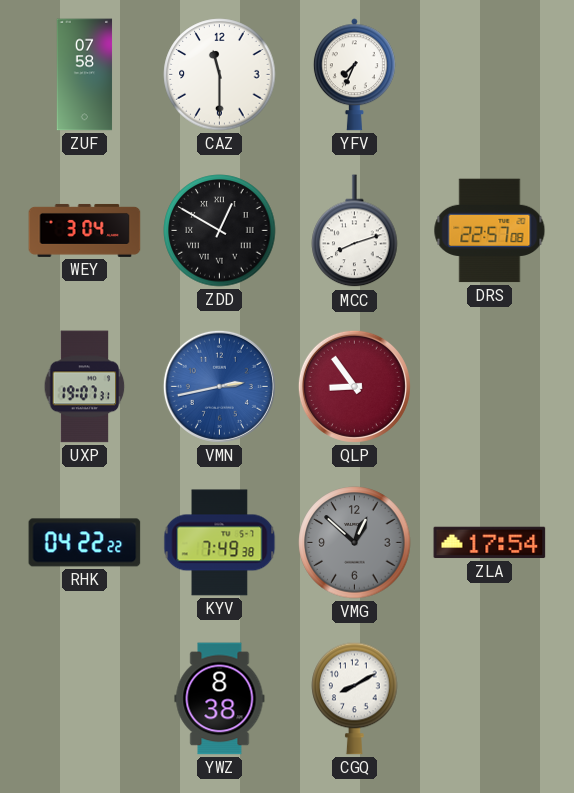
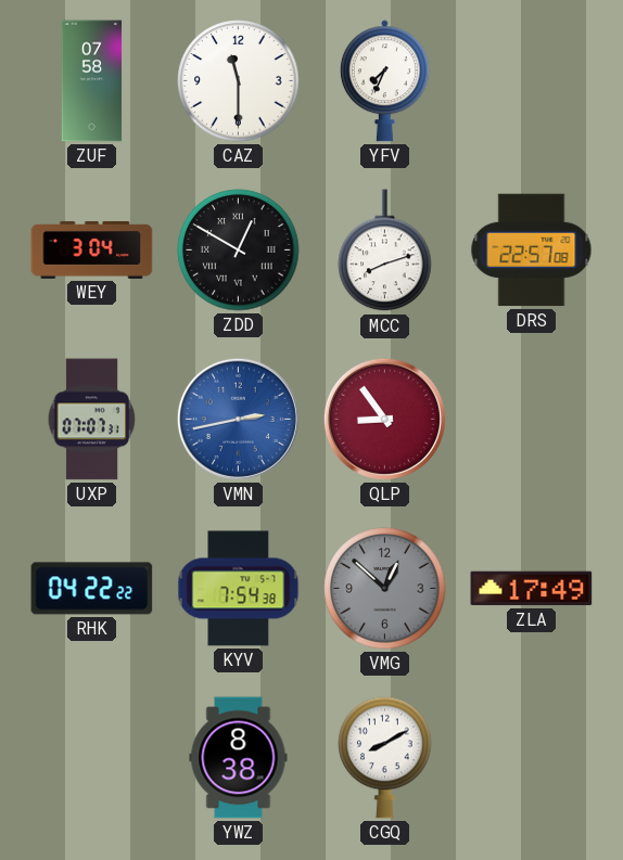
UXP: 19:07 -> 07:07
KYV: 7:49 -> 7:54
ZLA: 17:54 -> 17:49
